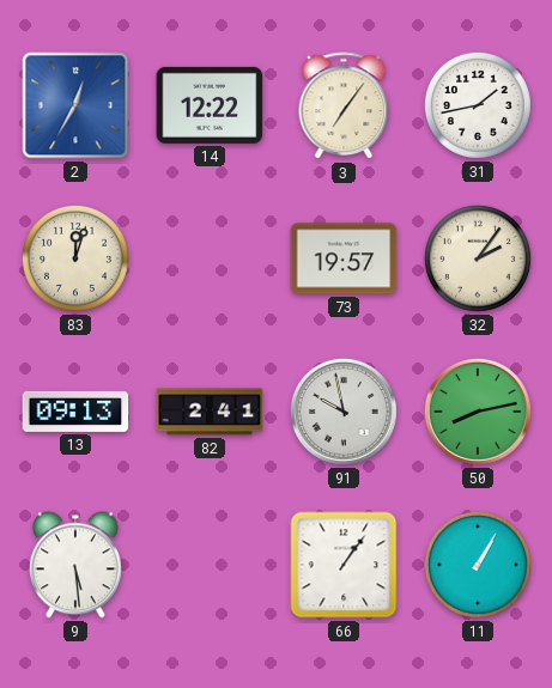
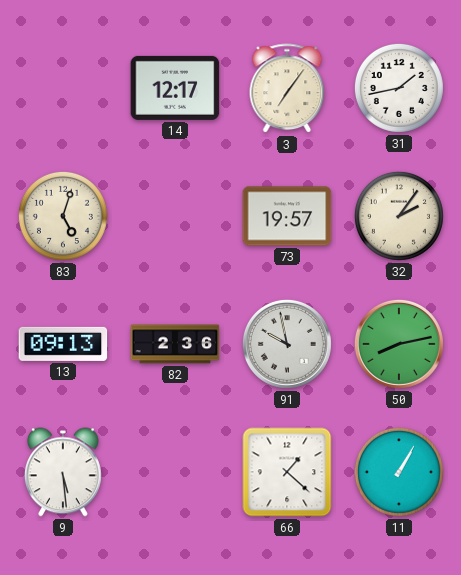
2: 12:35 -> none
14: 12:22 -> 12:17
83: 12:03 -> 5:03
82: 2:41 -> 2:36
66: 1:06 -> 1:22
